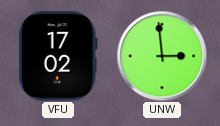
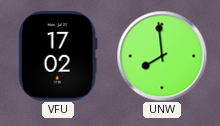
UNW: 2:59 -> 7:59
